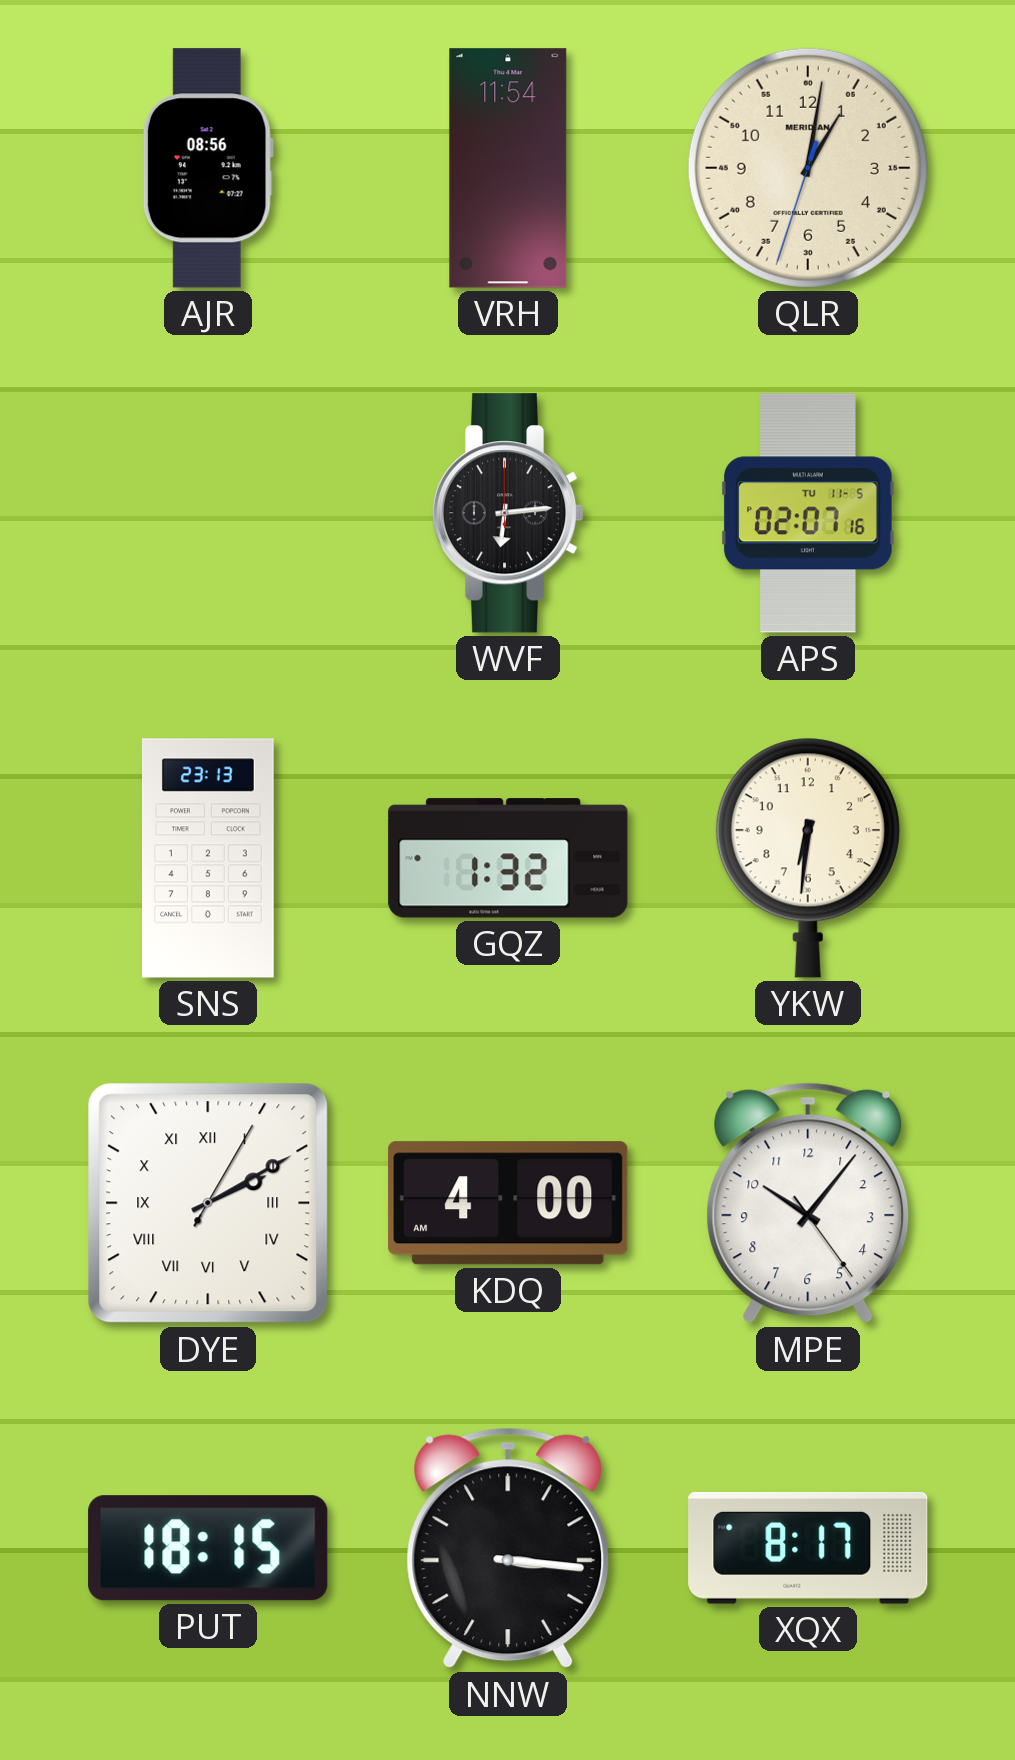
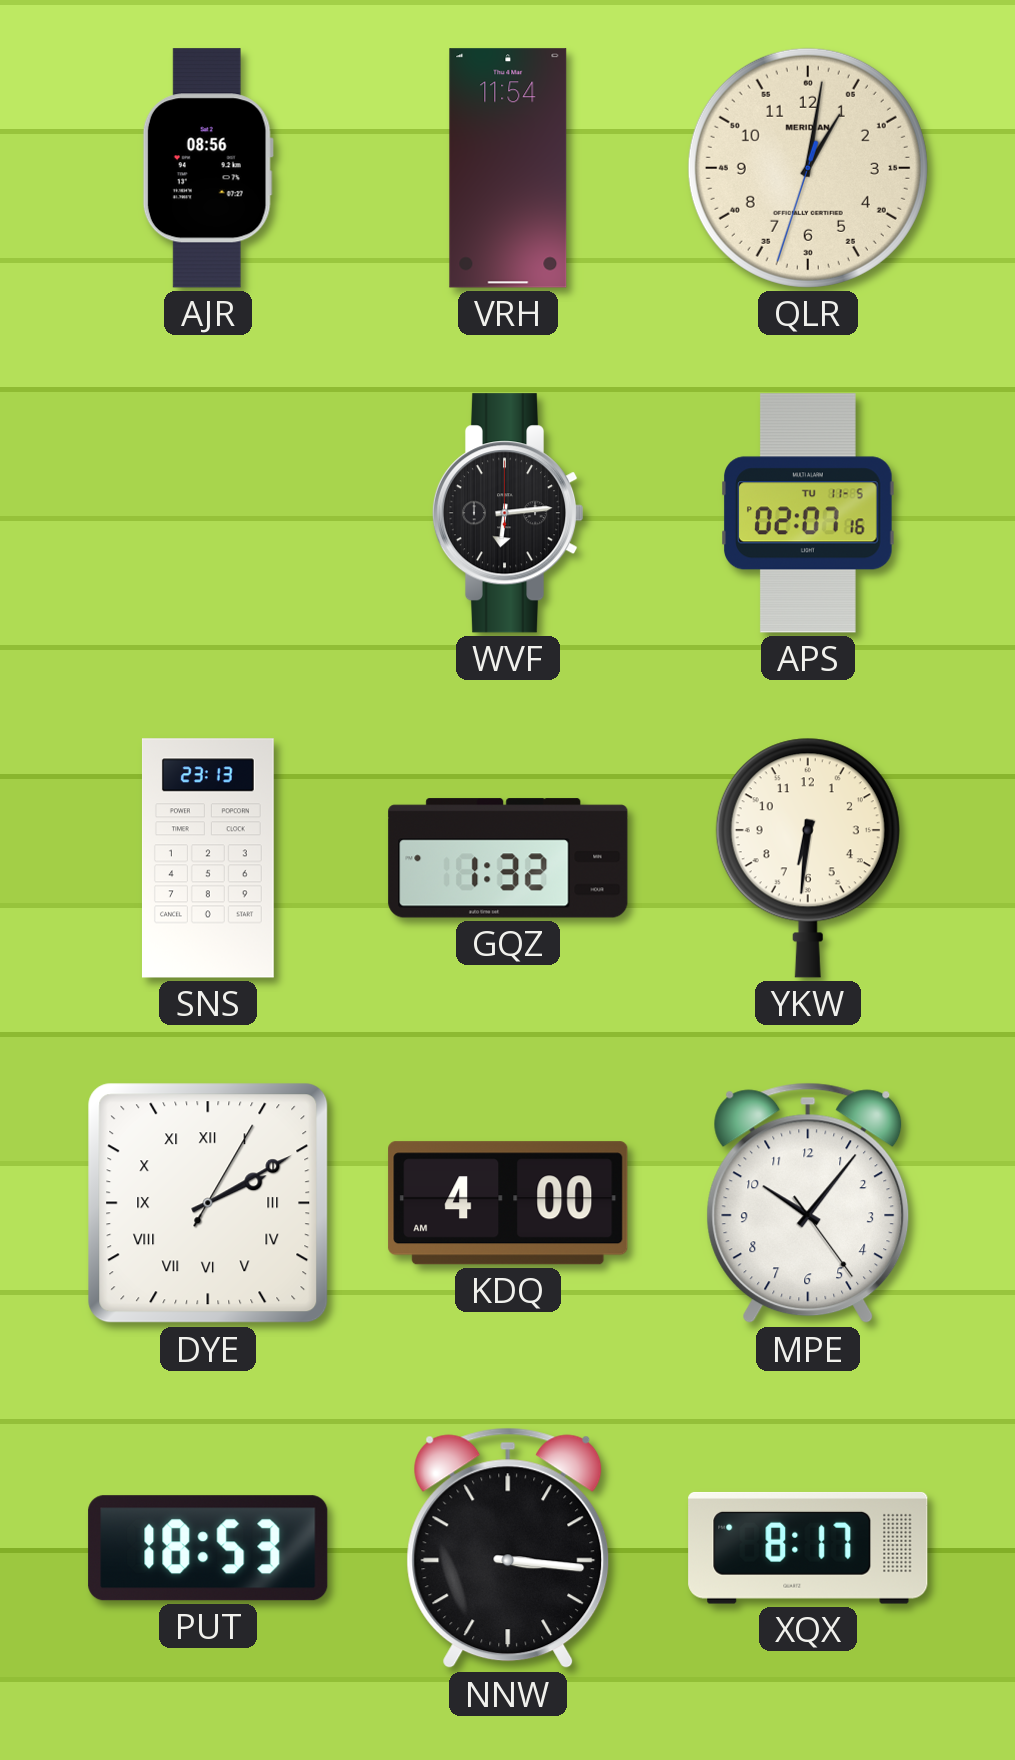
PUT: 18:15 -> 18:53
